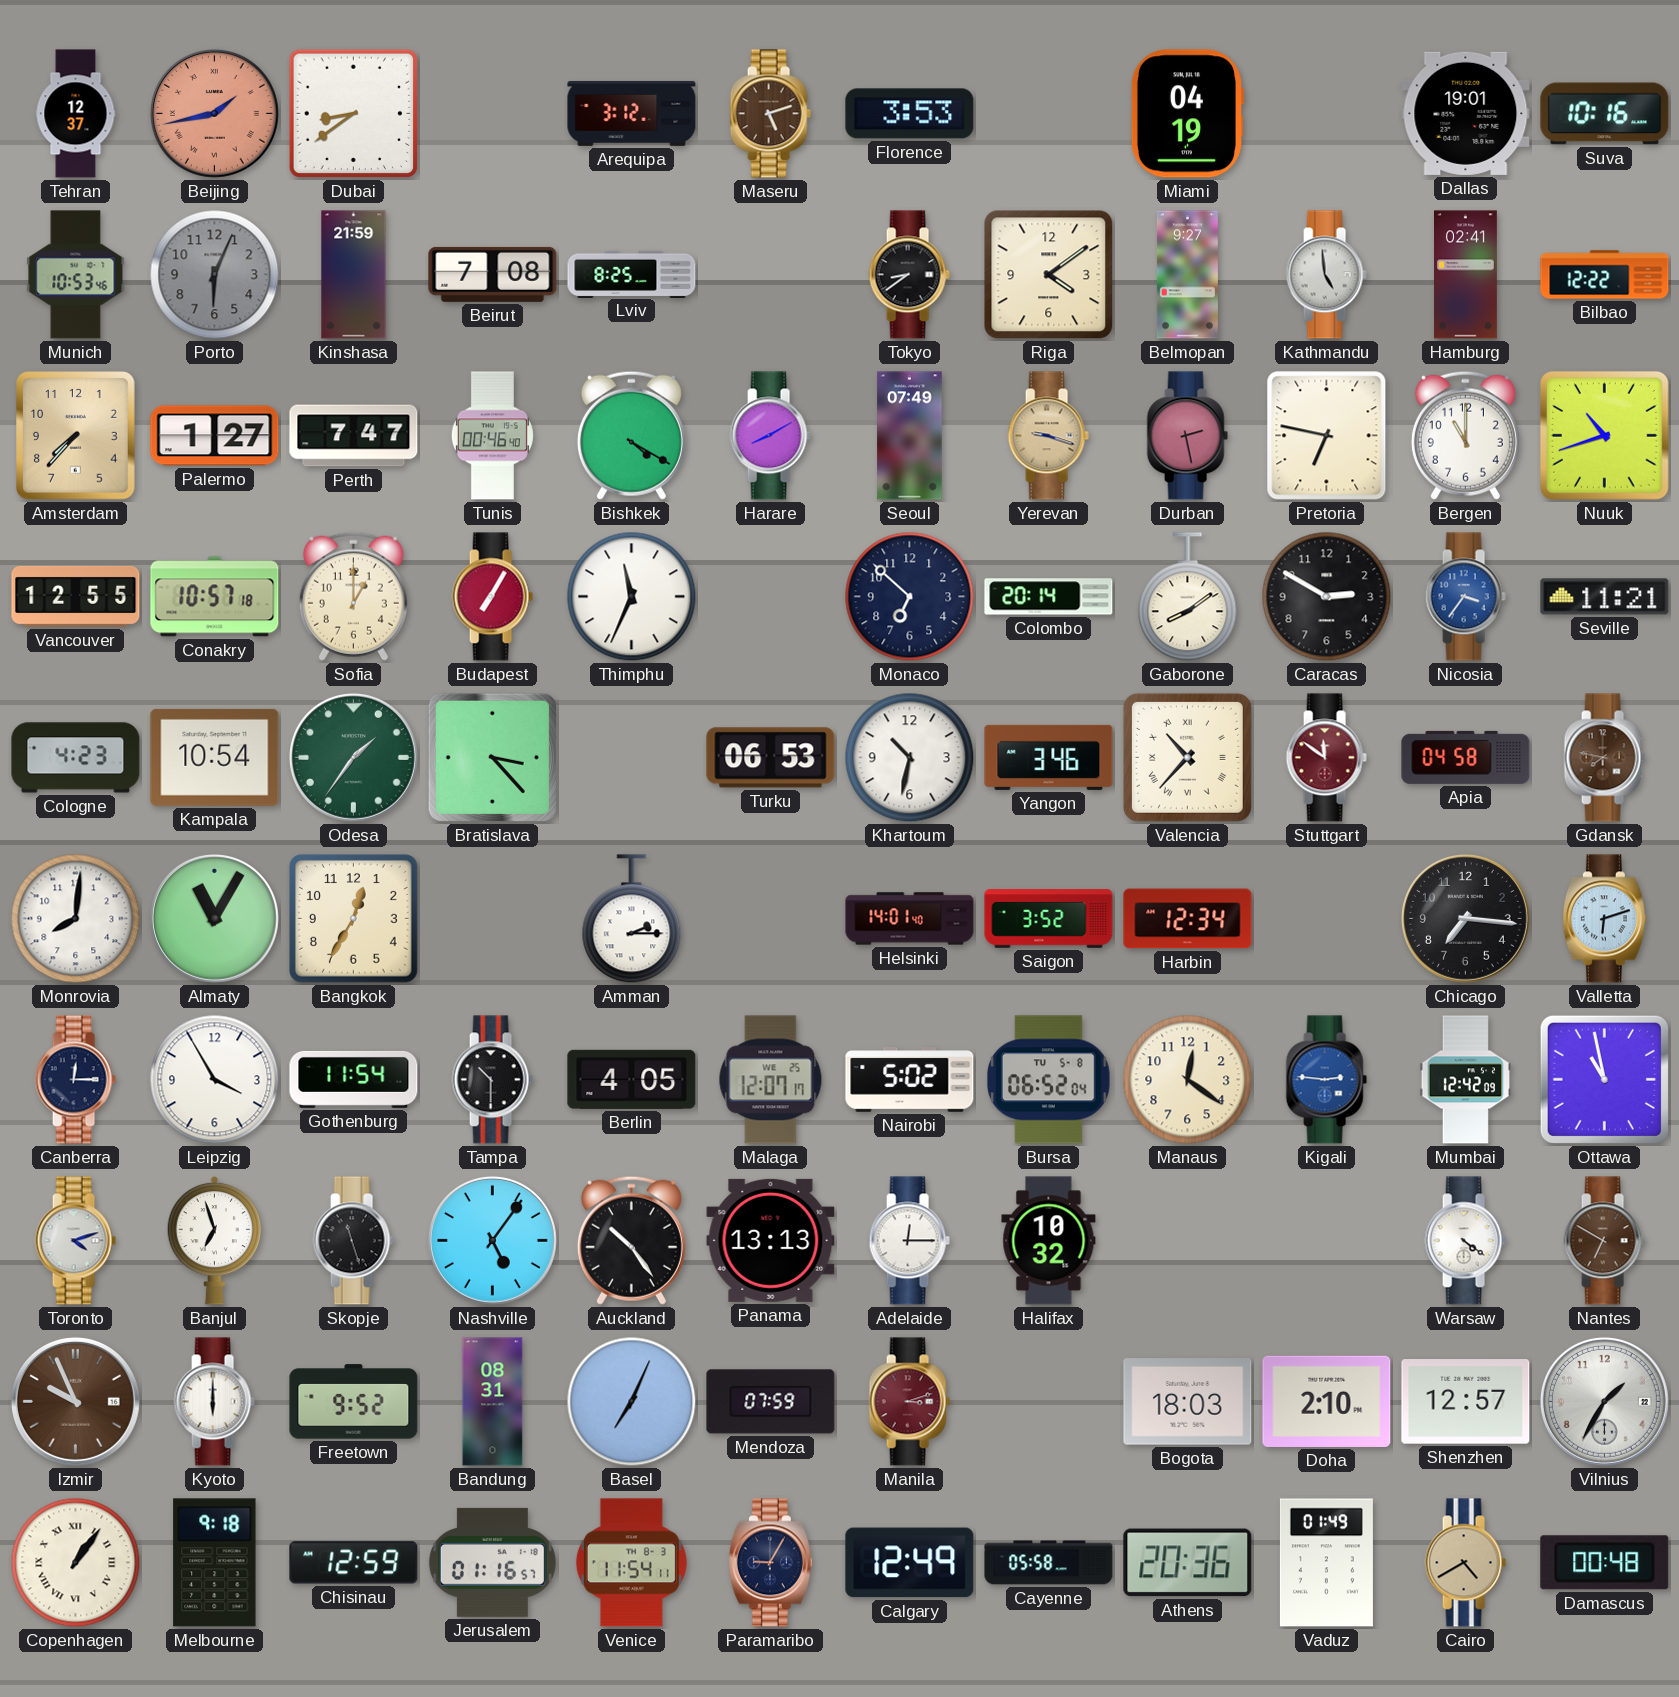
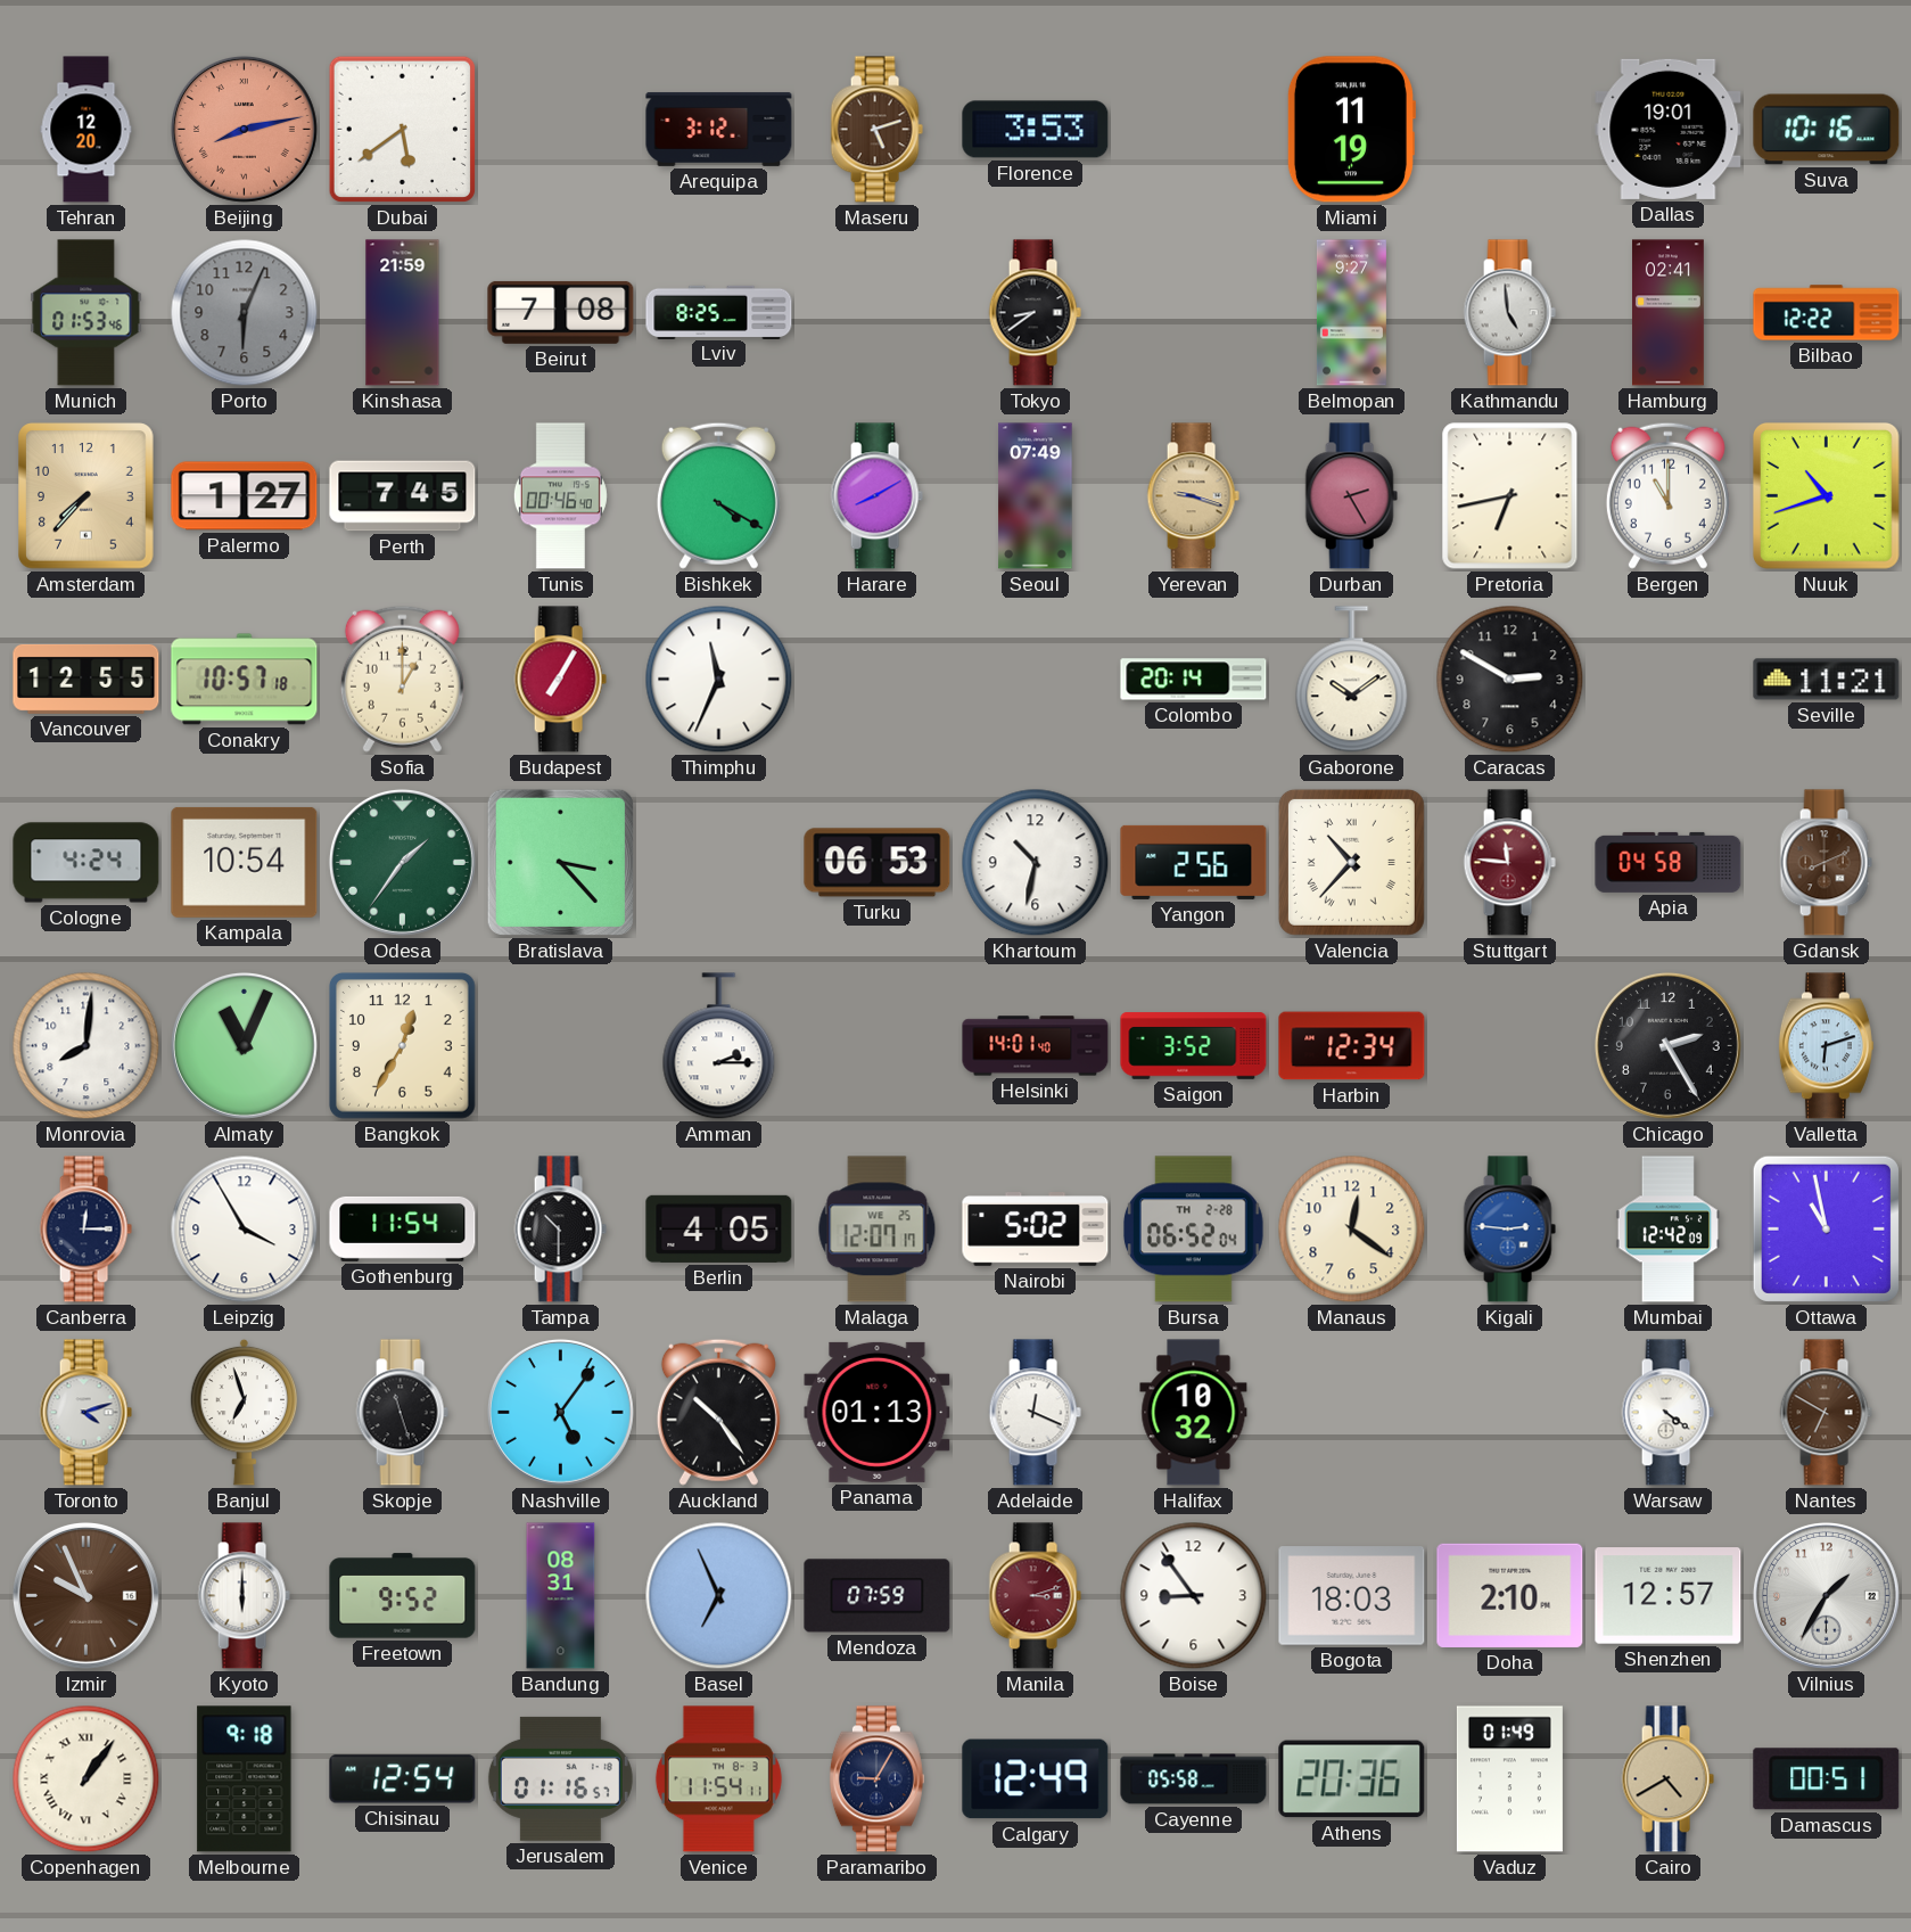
Tehran: 12:37 -> 12:20
Beijing: 1:43 -> 8:13
Dubai: 8:39 -> 5:39
Miami: 04:19 -> 11:19
Munich: 10:53 -> 01:53
Riga: 4:09 -> none
Perth: 7:47 -> 7:45
Durban: 2:28 -> 2:25
Pretoria: 6:47 -> 6:43
Monaco: 6:52 -> none
Gaborone: 8:09 -> 10:09
Nicosia: 3:36 -> none
Cologne: 4:23 -> 4:24
Yangon: 3:46 -> 2:56
Stuttgart: 11:51 -> 11:46
Gdansk: 7:47 -> 8:11
Almaty: 11:05 -> 11:04
Chicago: 7:16 -> 2:25
Bursa date: TU 5-8 -> TH 2-28
Panama: 13:13 -> 01:13
Adelaide: 12:15 -> 12:19
Basel: 7:04 -> 6:56
Boise: none -> 8:54
Chisinau: 12:59 -> 12:54
Damascus: 00:48 -> 00:51
